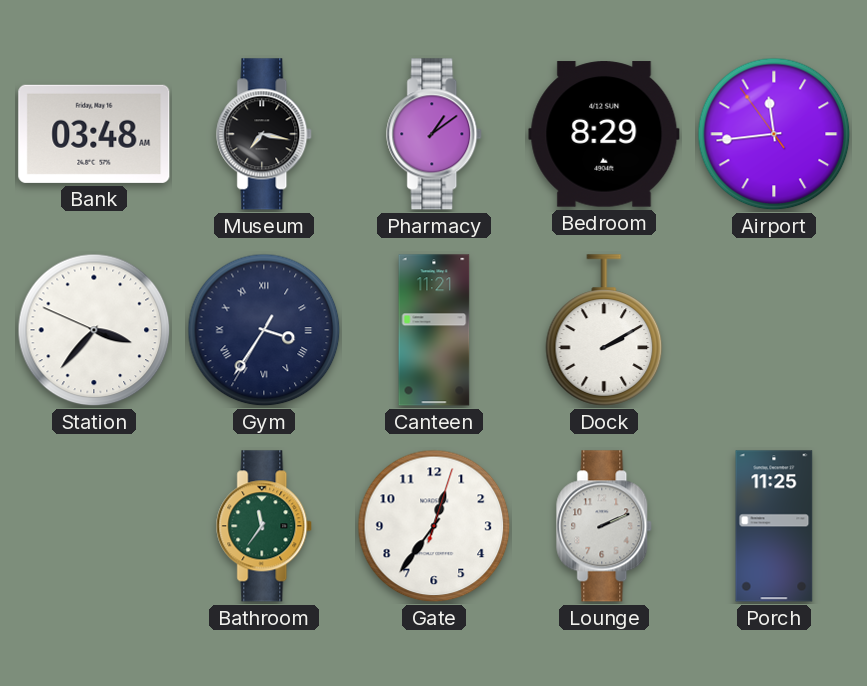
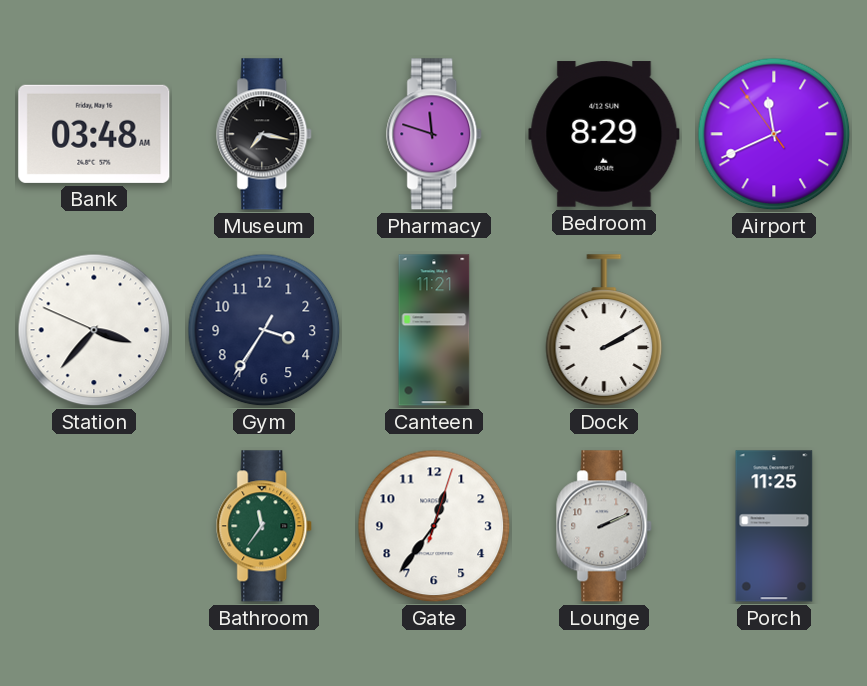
Pharmacy: 1:09 -> 11:48
Airport: 11:43 -> 11:40
Gym numerals: Roman -> Arabic
